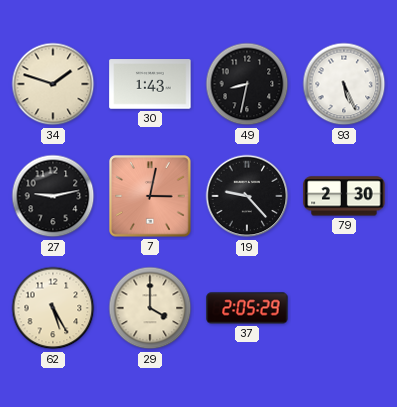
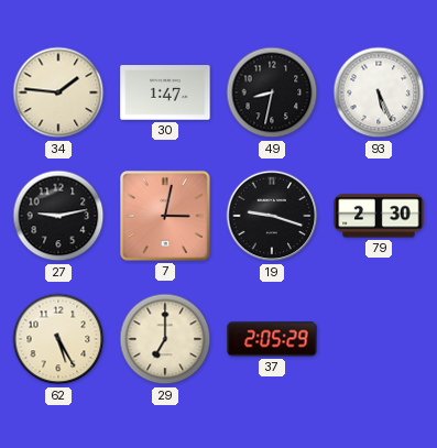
34: 1:48 -> 1:46
30: 1:43 -> 1:47
19: 9:23 -> 9:18
29: 4:00 -> 7:00
